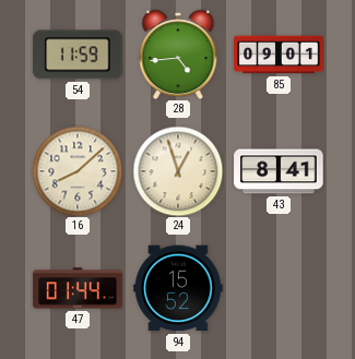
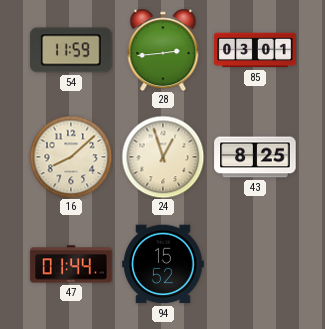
28: 4:44 -> 2:44
85: 09:01 -> 03:01
43: 8:41 -> 8:25
